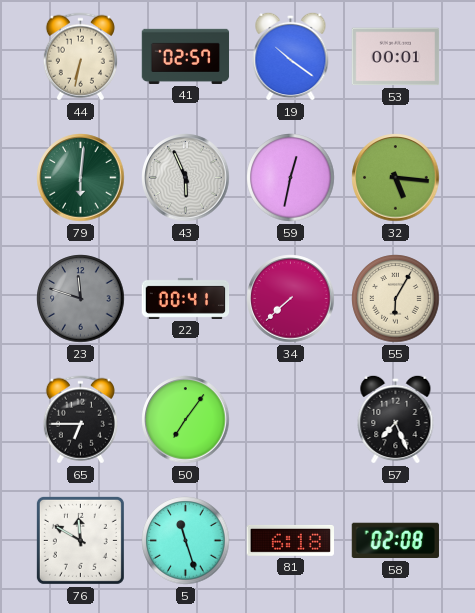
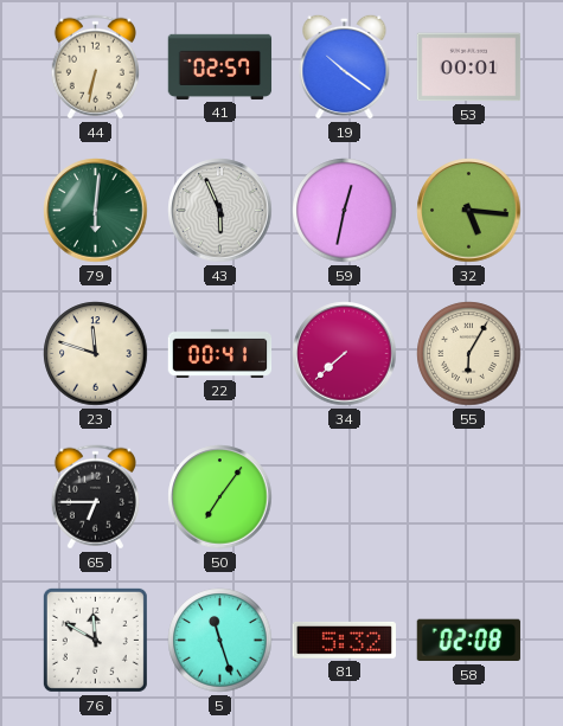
23 dial: grey -> cream
57: 7:26 -> none
81: 6:18 -> 5:32
